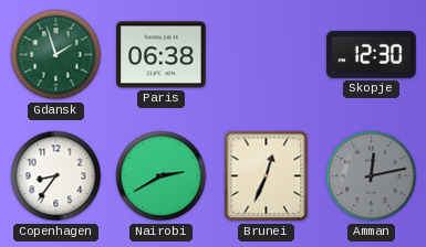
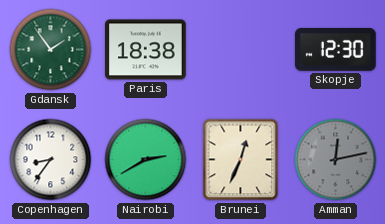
Gdansk: 1:57 -> 1:54
Paris: 06:38 -> 18:38
